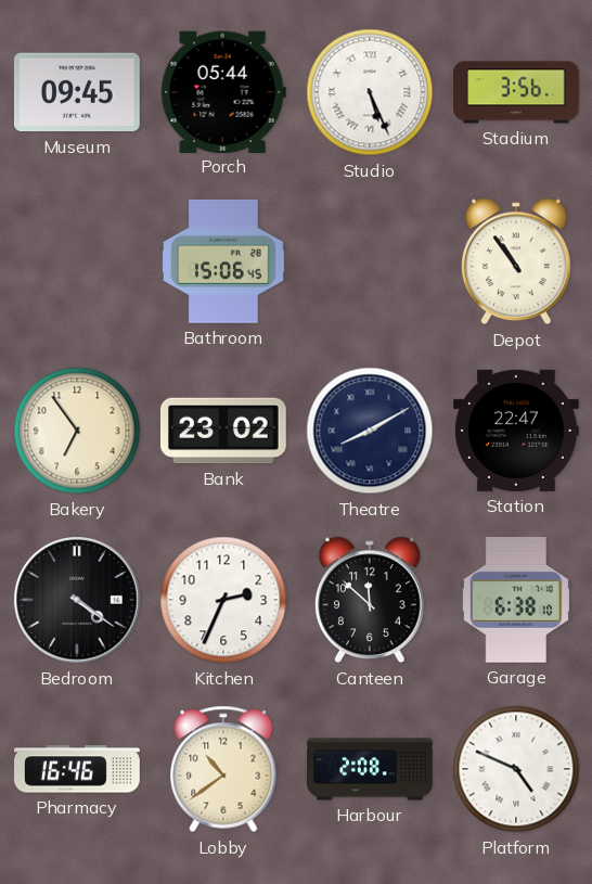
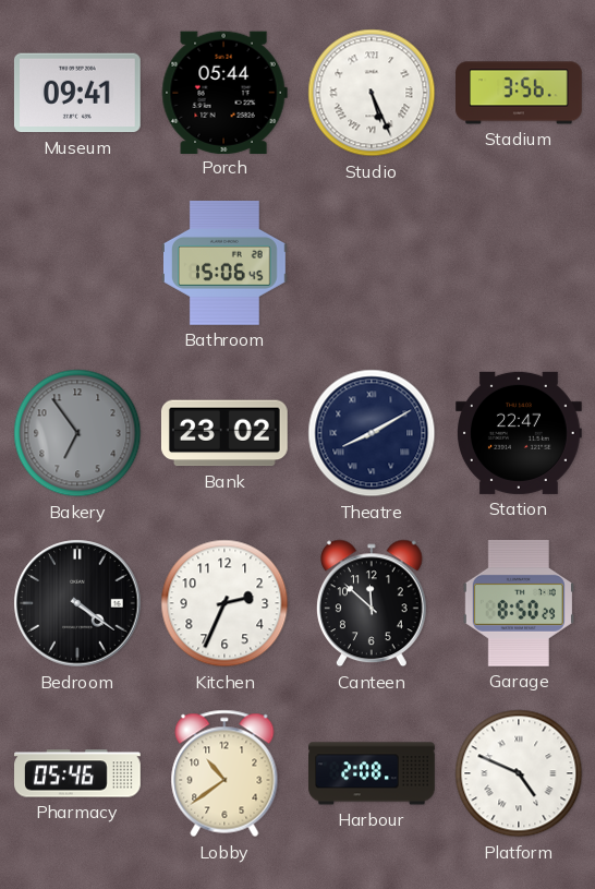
Museum: 09:45 -> 09:41
Depot: 10:54 -> none
Bakery dial: cream -> grey
Garage: 6:38 -> 8:50
Pharmacy: 16:46 -> 05:46
